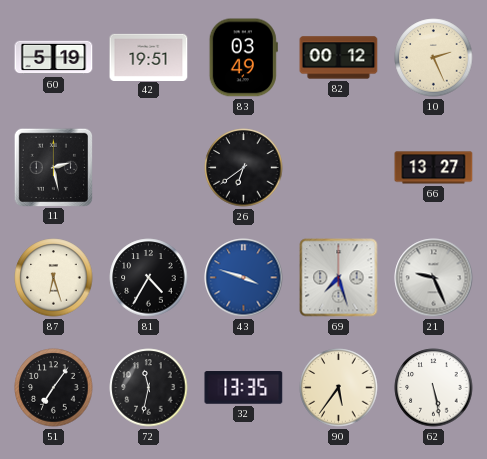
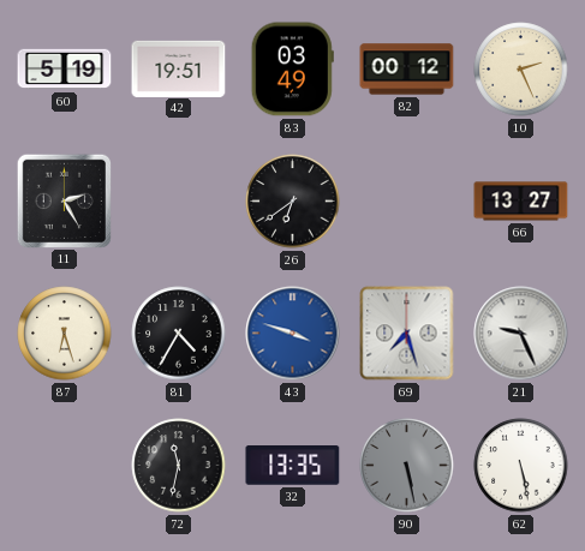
11: 2:28 -> 2:25
51: 7:06 -> none
90: 5:36 -> 5:28
90 dial: cream -> grey
